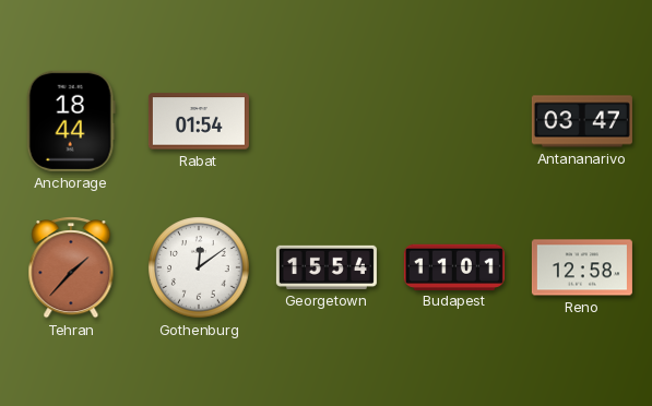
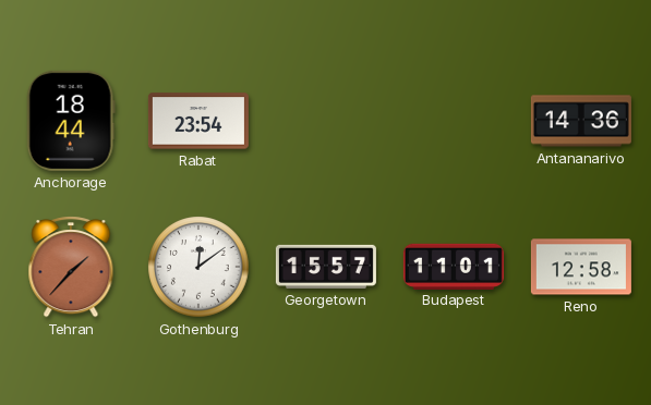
Rabat: 01:54 -> 23:54
Antananarivo: 03:47 -> 14:36
Georgetown: 15:54 -> 15:57
